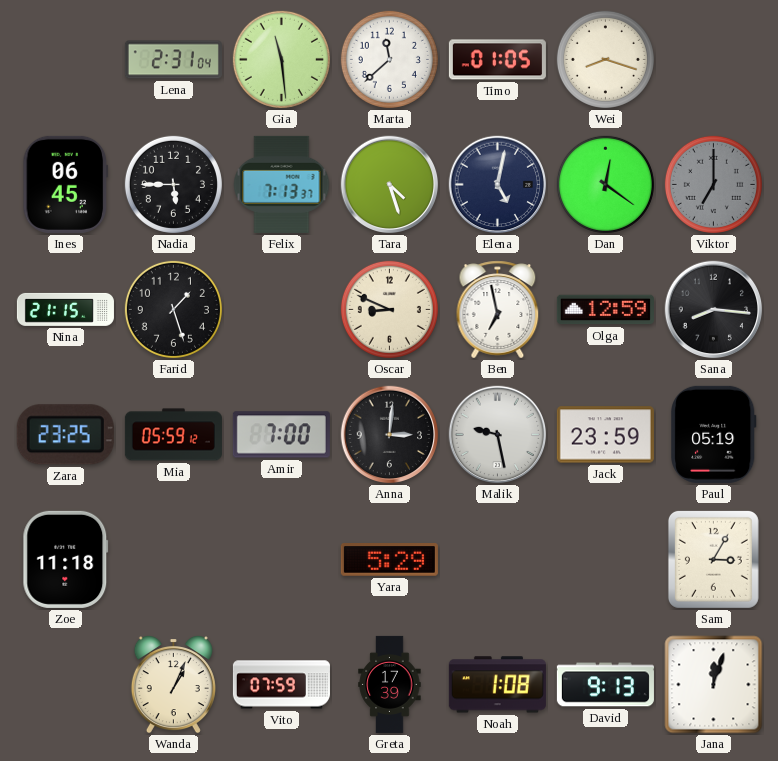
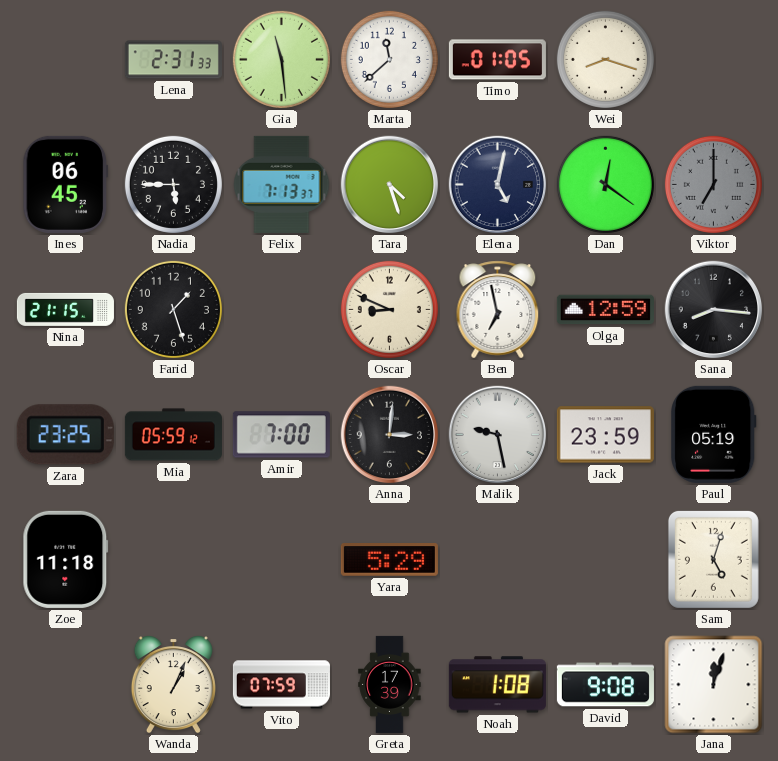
Lena: 2:31:04 -> 2:31:33
Sam: 3:05 -> 5:03
David: 9:13 -> 9:08
